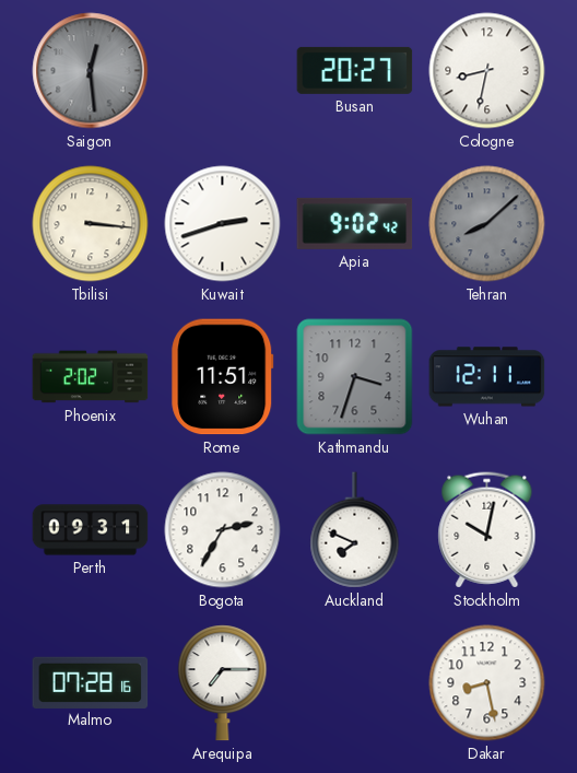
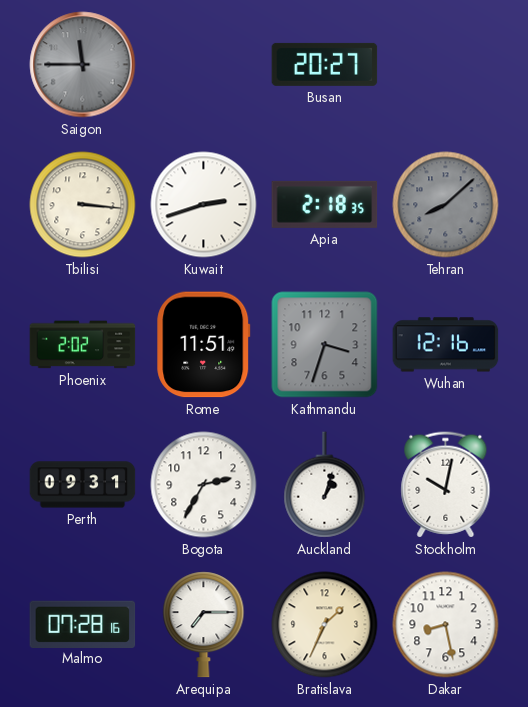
Saigon: 12:29 -> 11:45
Cologne: 8:32 -> none
Apia: 9:02 -> 2:18
Wuhan: 12:11 -> 12:16
Auckland: 7:49 -> 1:03
Bratislava: none -> 1:34
